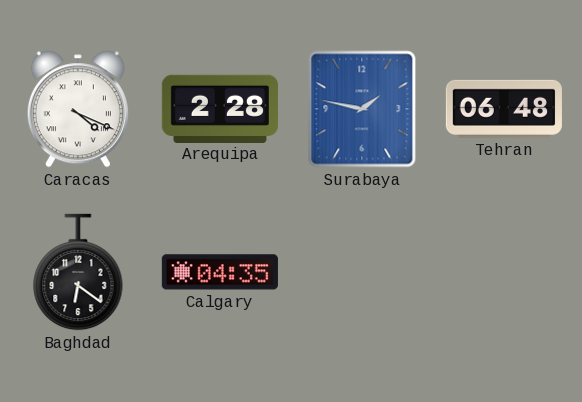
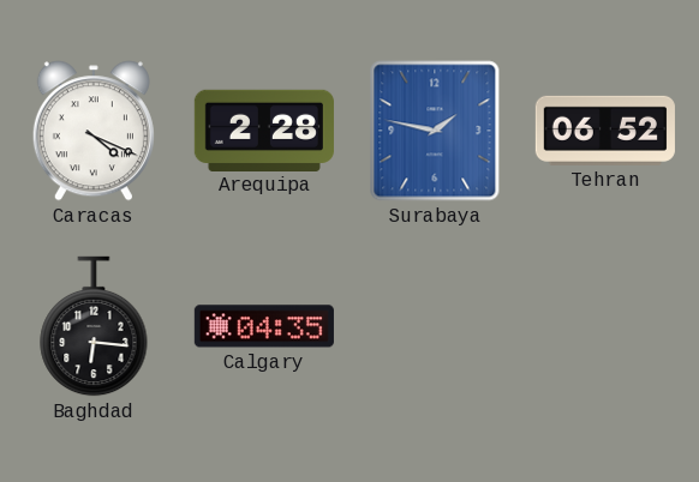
Tehran: 06:48 -> 06:52
Baghdad: 6:21 -> 6:16
